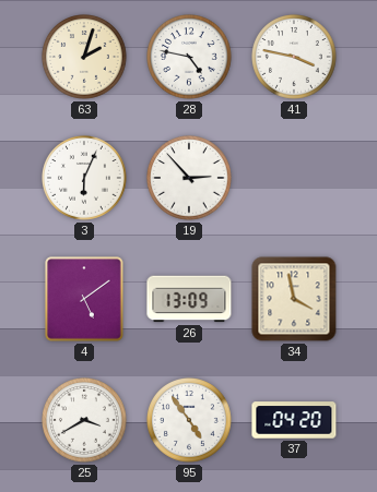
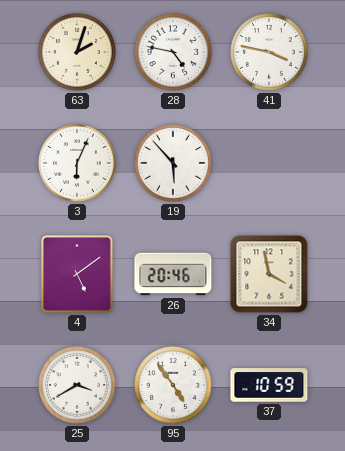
19: 2:53 -> 5:53
26: 13:09 -> 20:46
37: 04:20 -> 10:59
